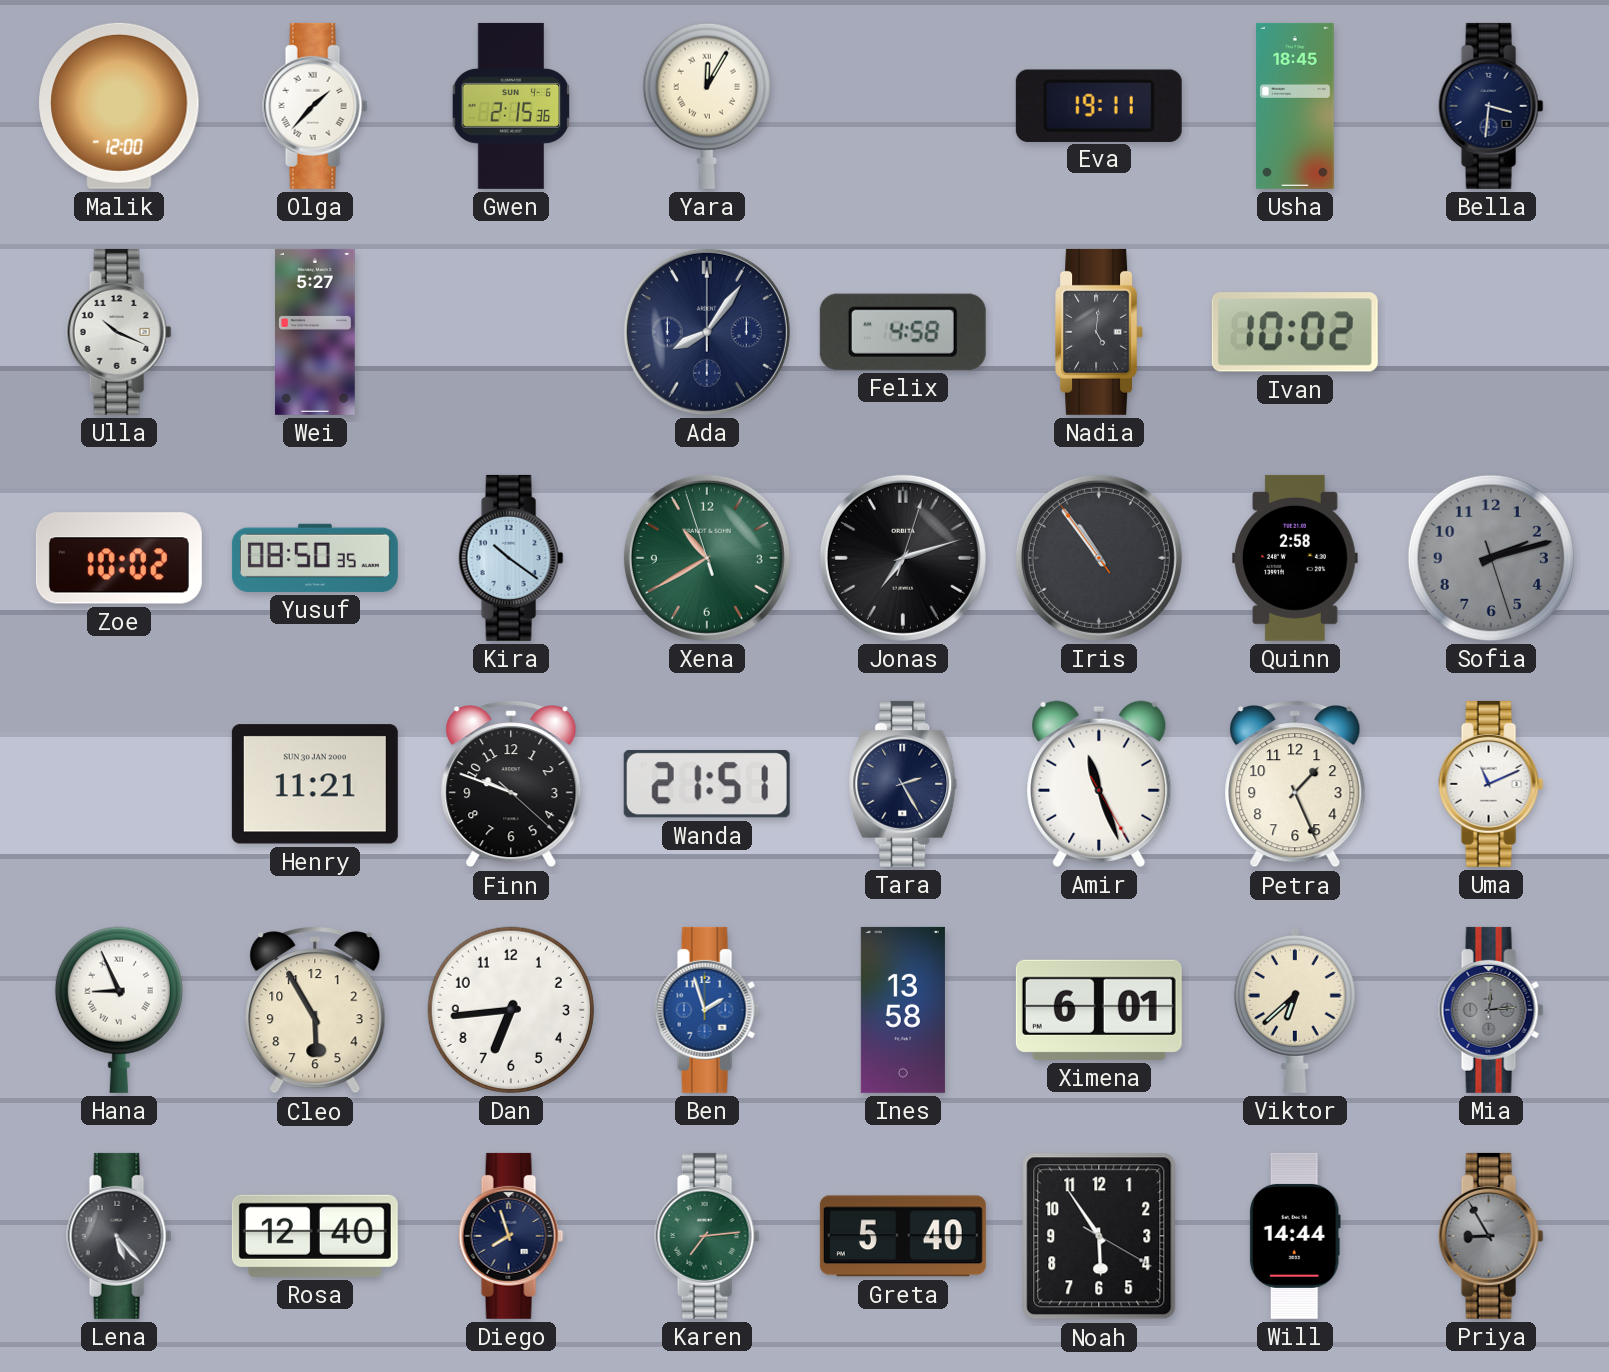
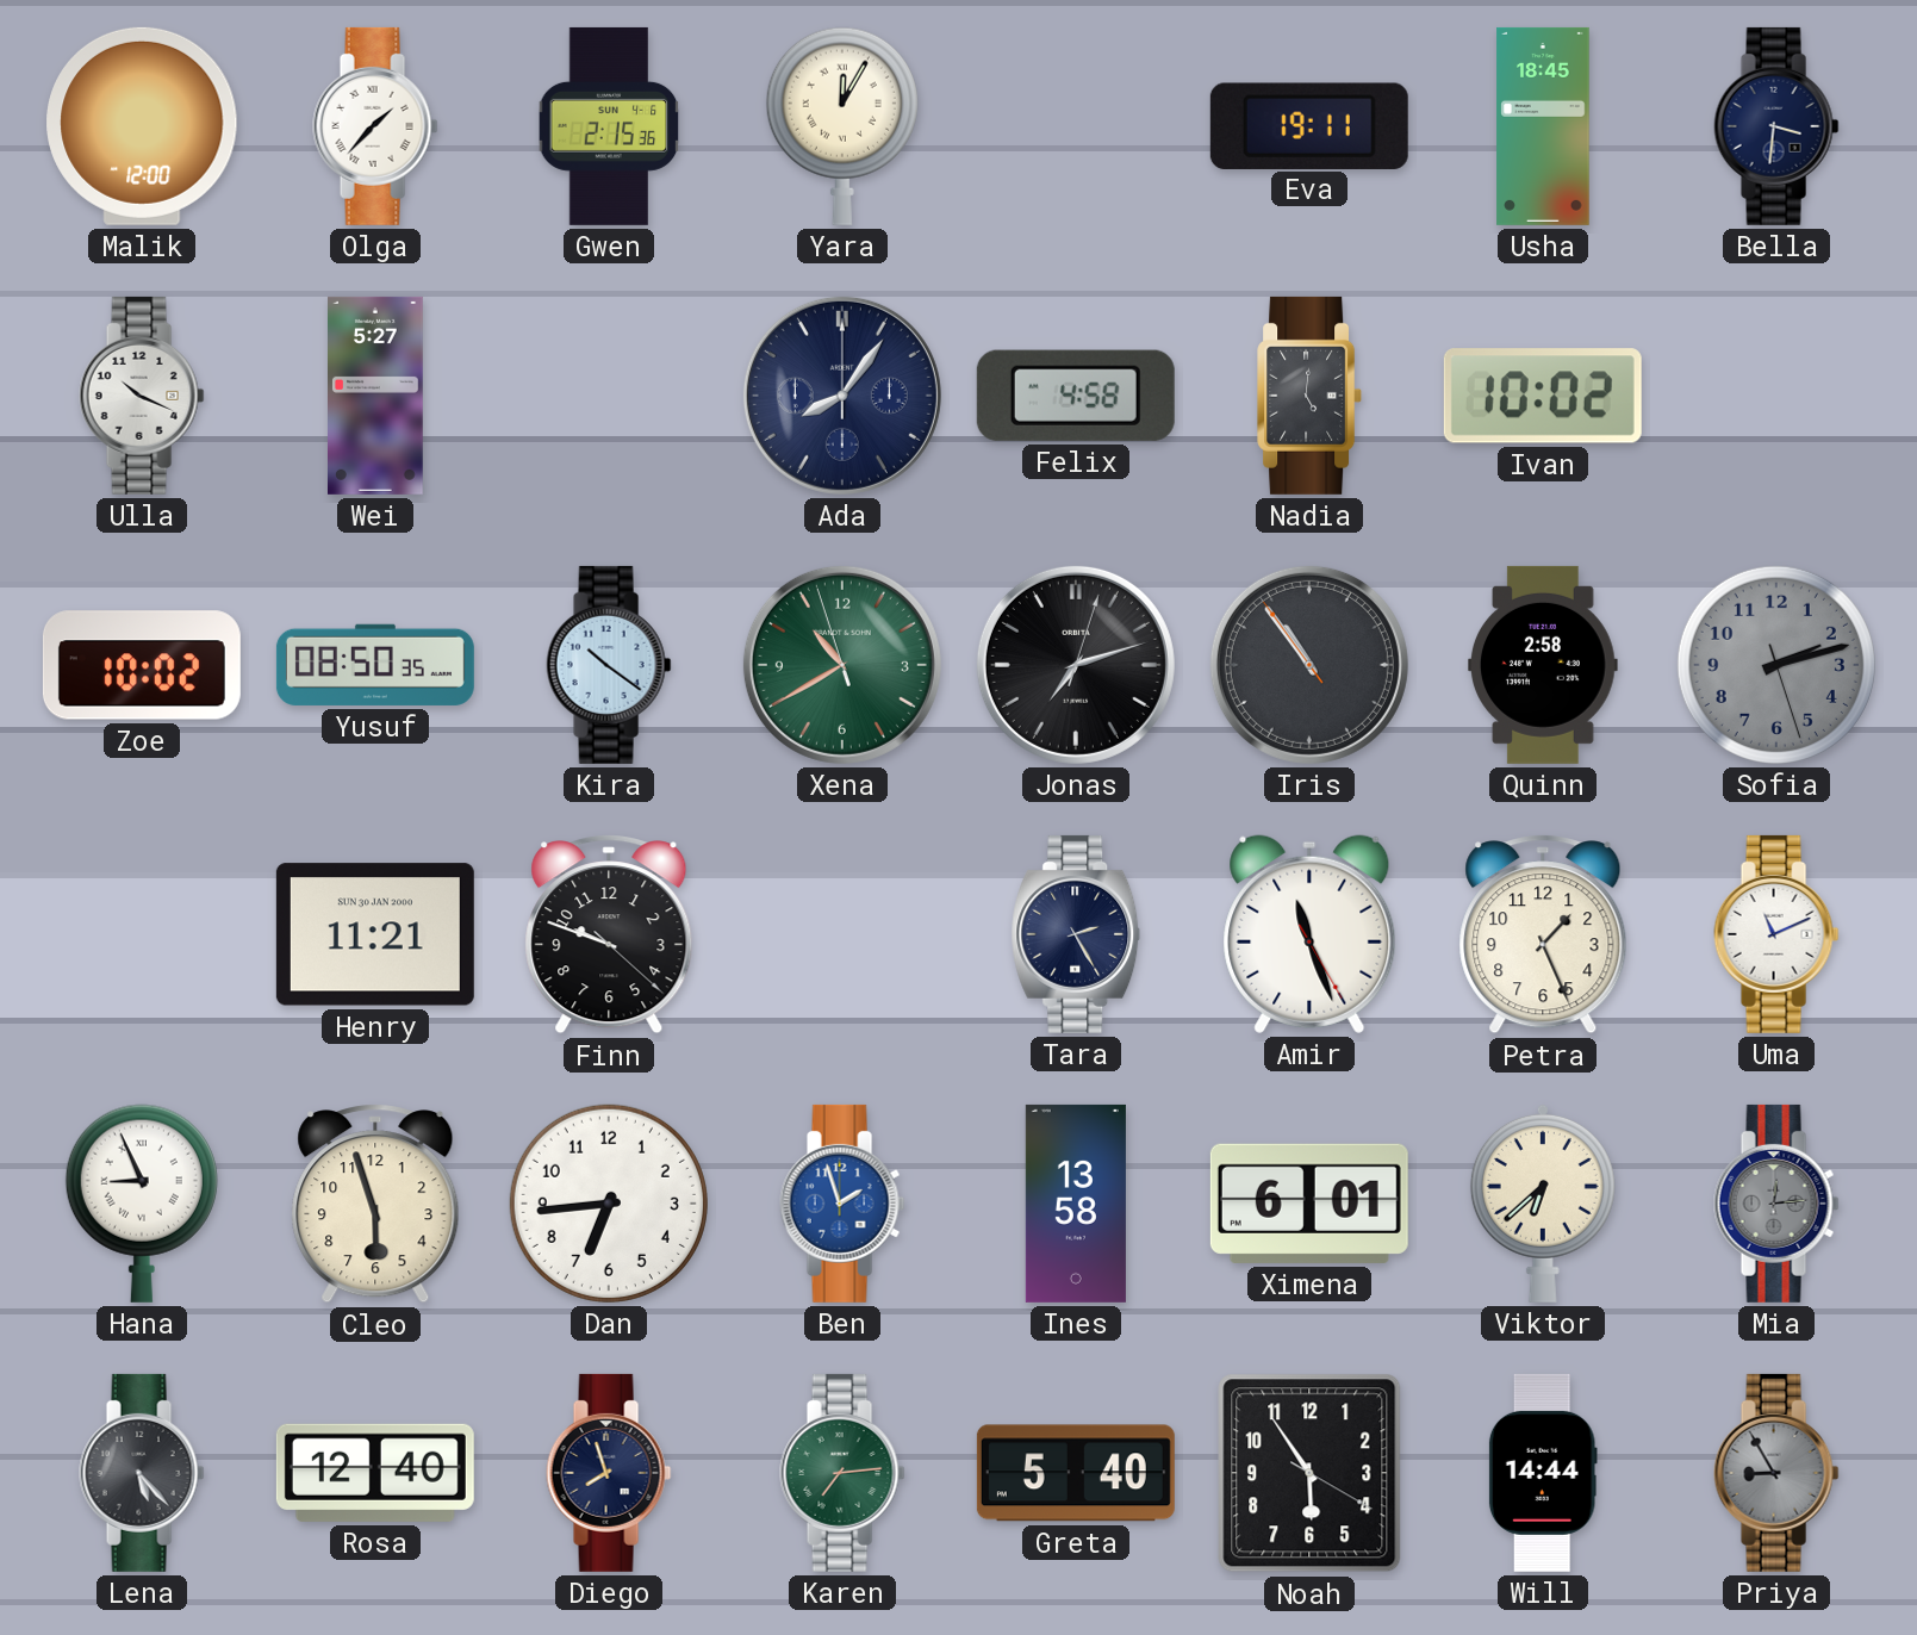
Wanda: 21:51 -> none
Cleo: 5:55 -> 5:57
